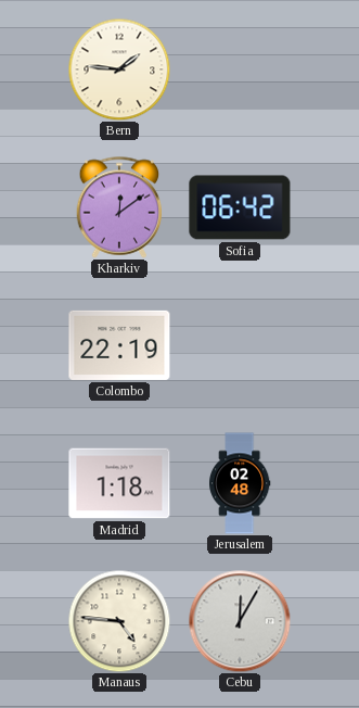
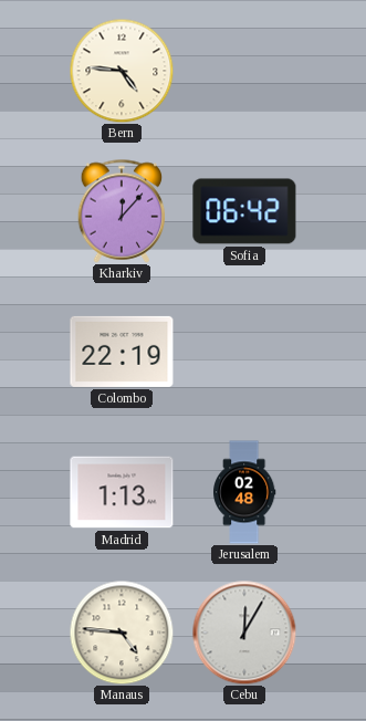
Bern: 1:46 -> 4:46
Kharkiv: 12:09 -> 12:07
Madrid: 1:18 -> 1:13
